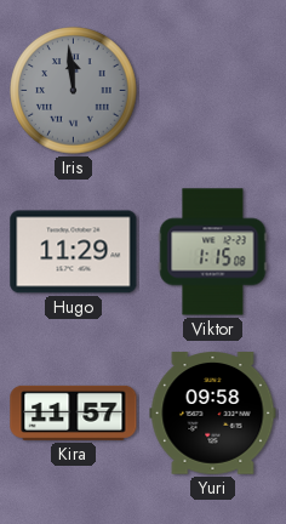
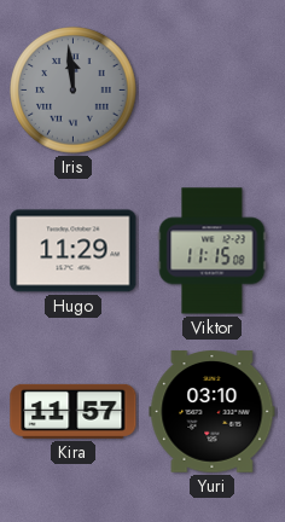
Viktor: 1:15 -> 11:15
Yuri: 09:58 -> 03:10
